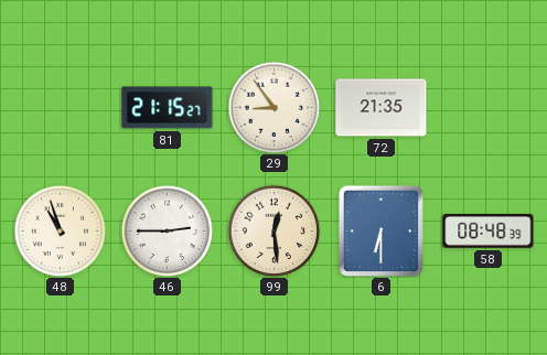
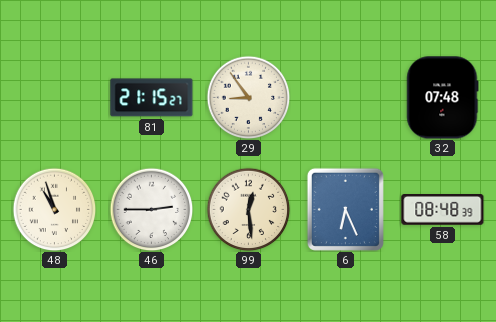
72: 21:35 -> none
32: none -> 07:48
6: 6:30 -> 6:26
